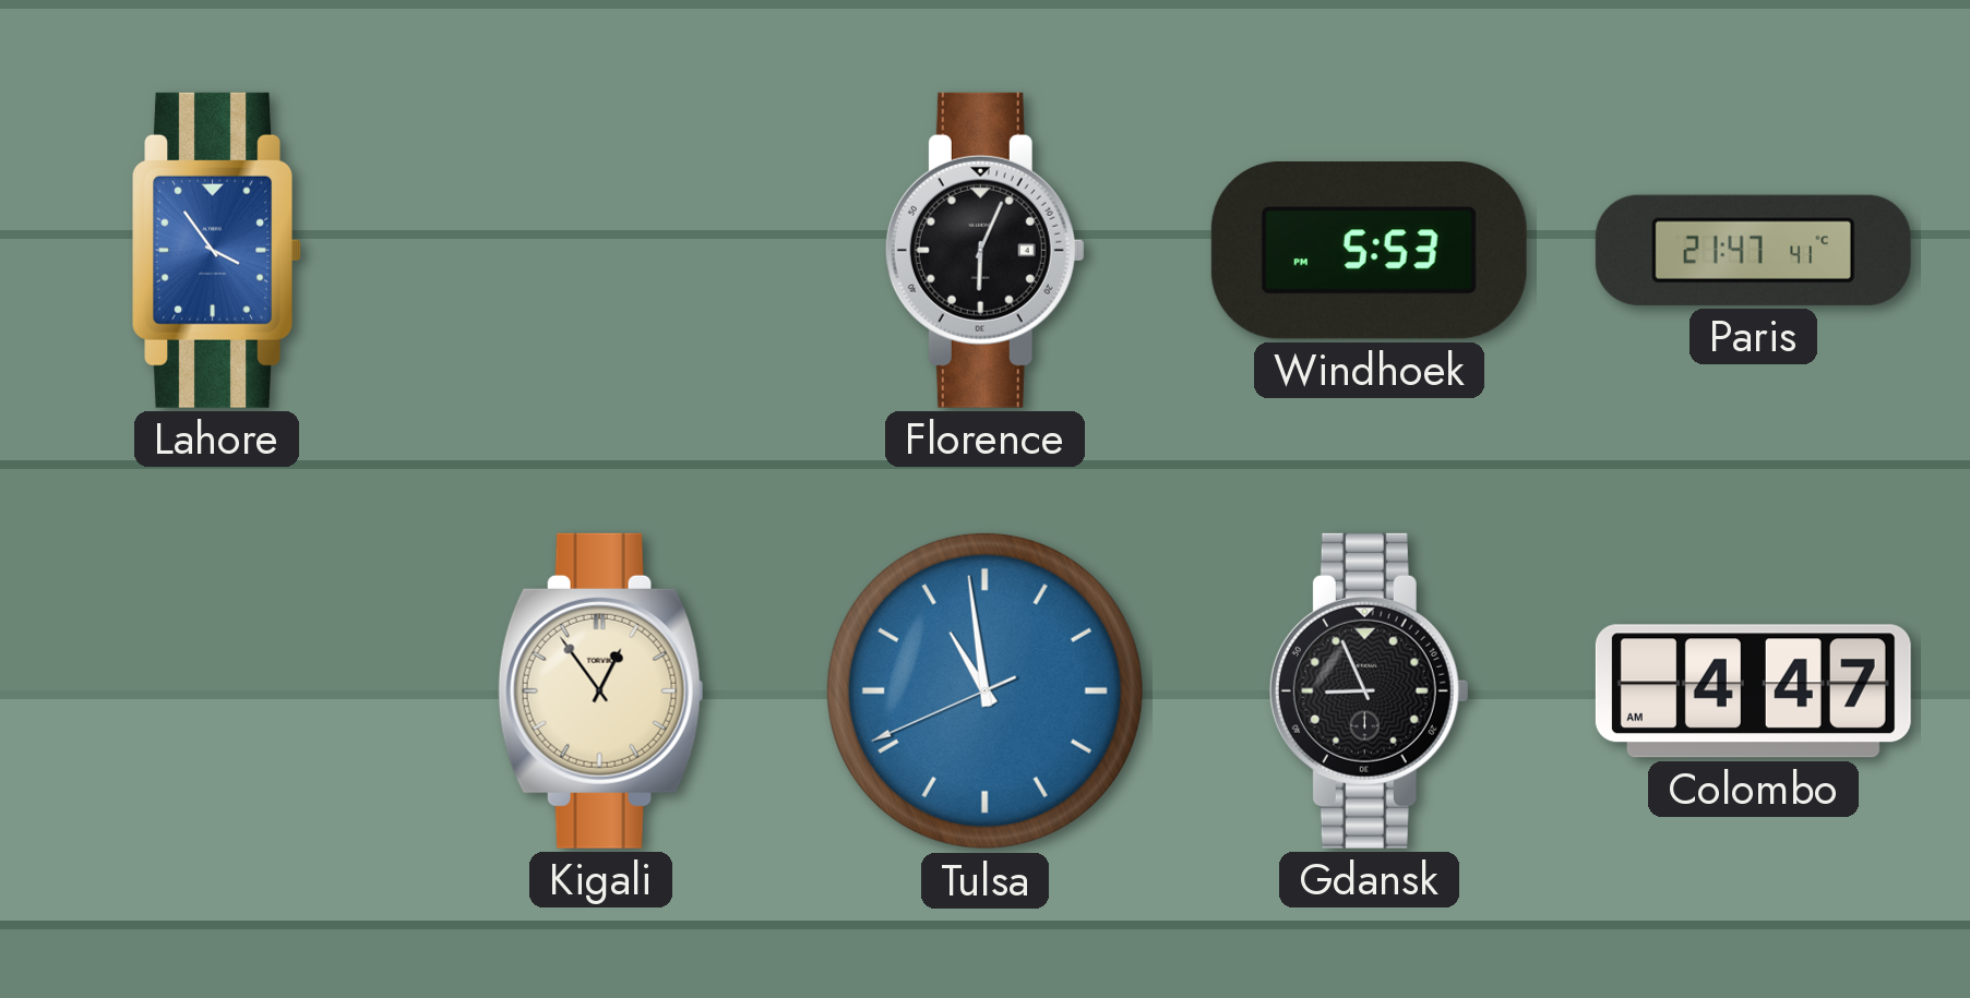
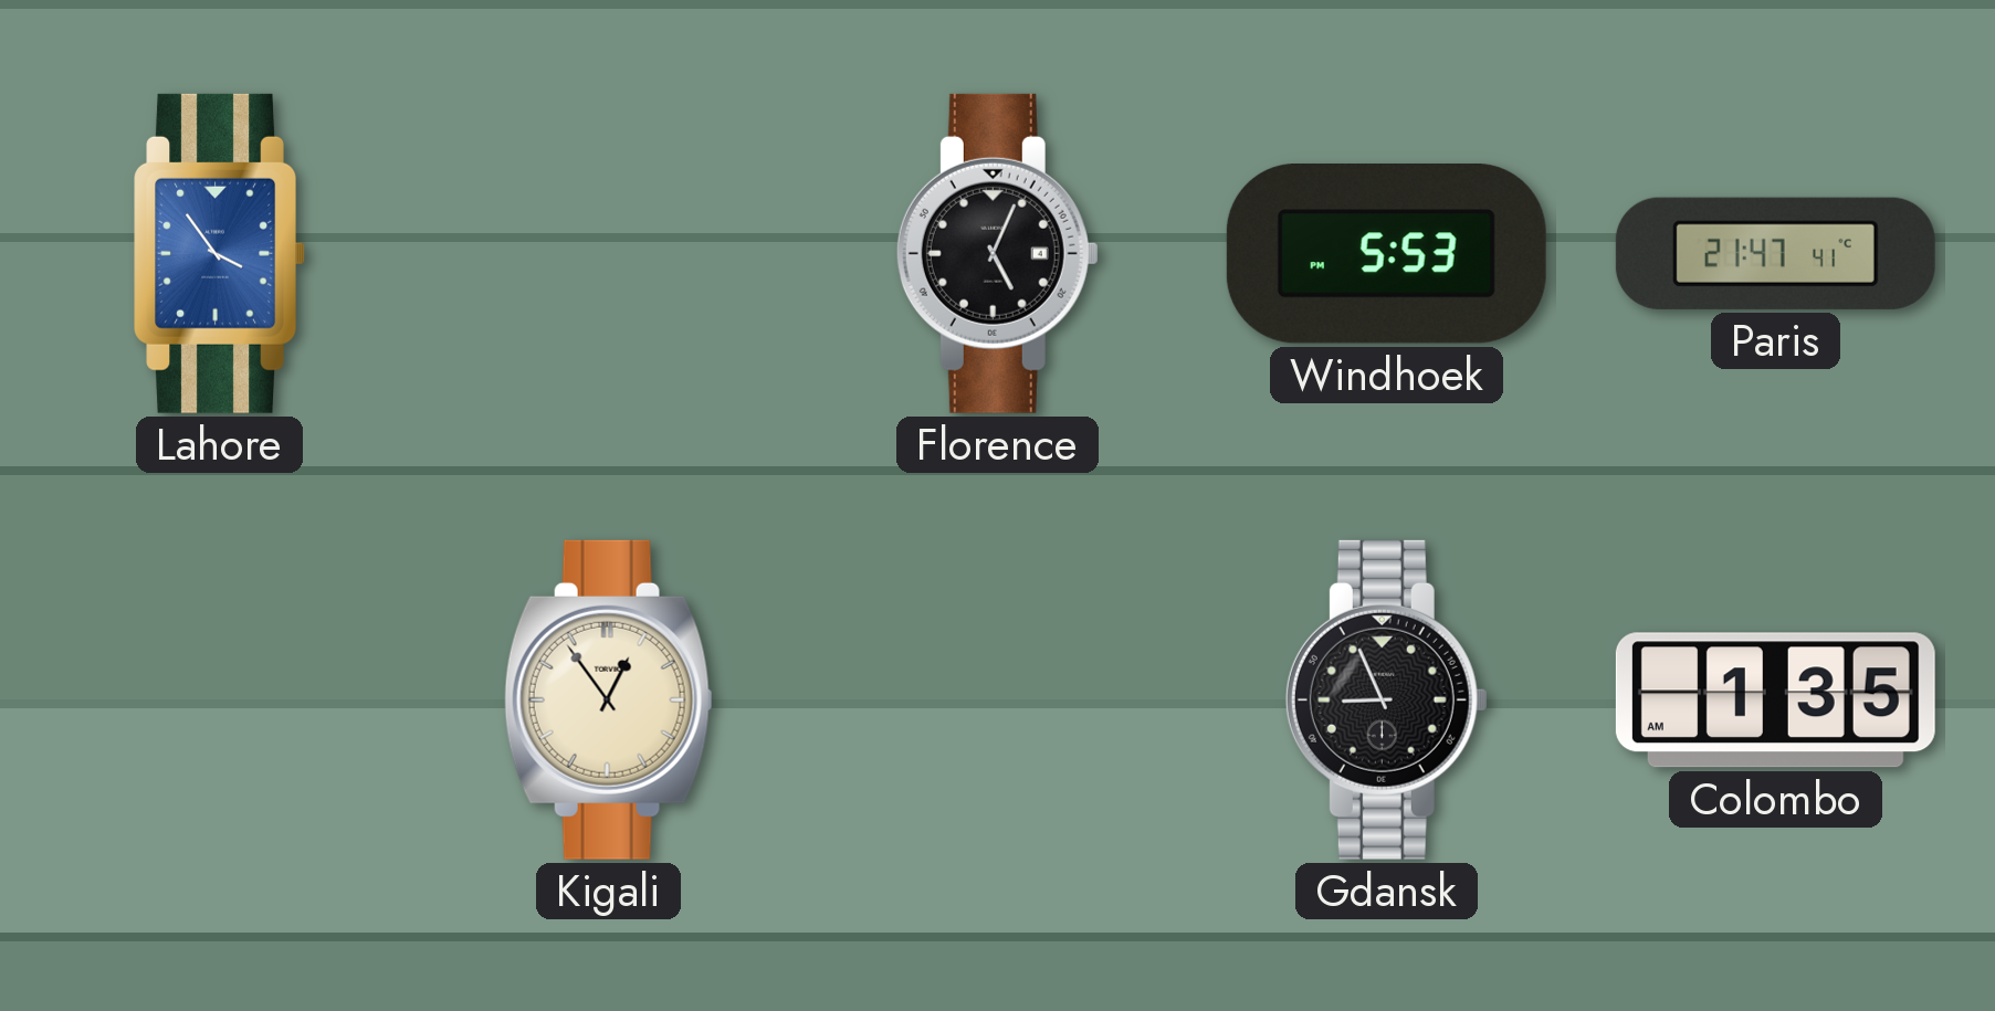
Florence: 6:04 -> 5:04
Tulsa: 10:58 -> none
Colombo: 4:47 -> 1:35
